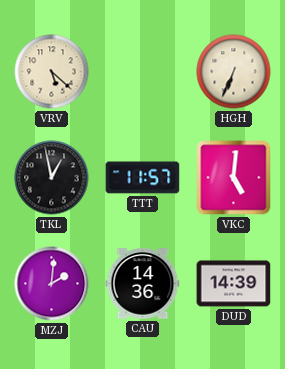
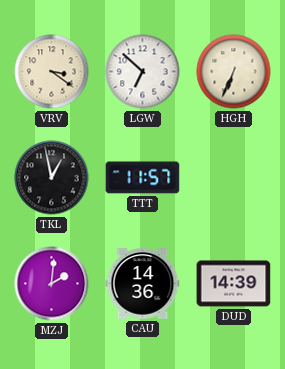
VRV: 5:22 -> 3:21
LGW: none -> 6:52
VKC: 5:01 -> none
